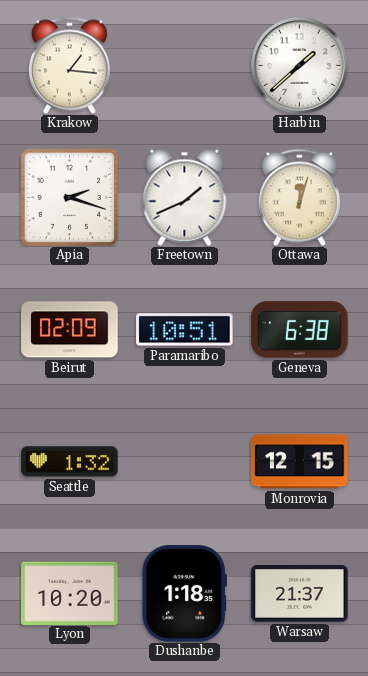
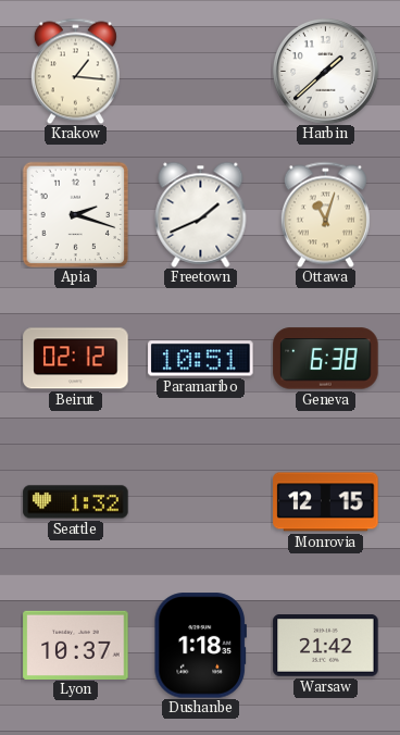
Ottawa: 12:03 -> 11:03
Beirut: 02:09 -> 02:12
Lyon: 10:20 -> 10:37
Warsaw: 21:37 -> 21:42
